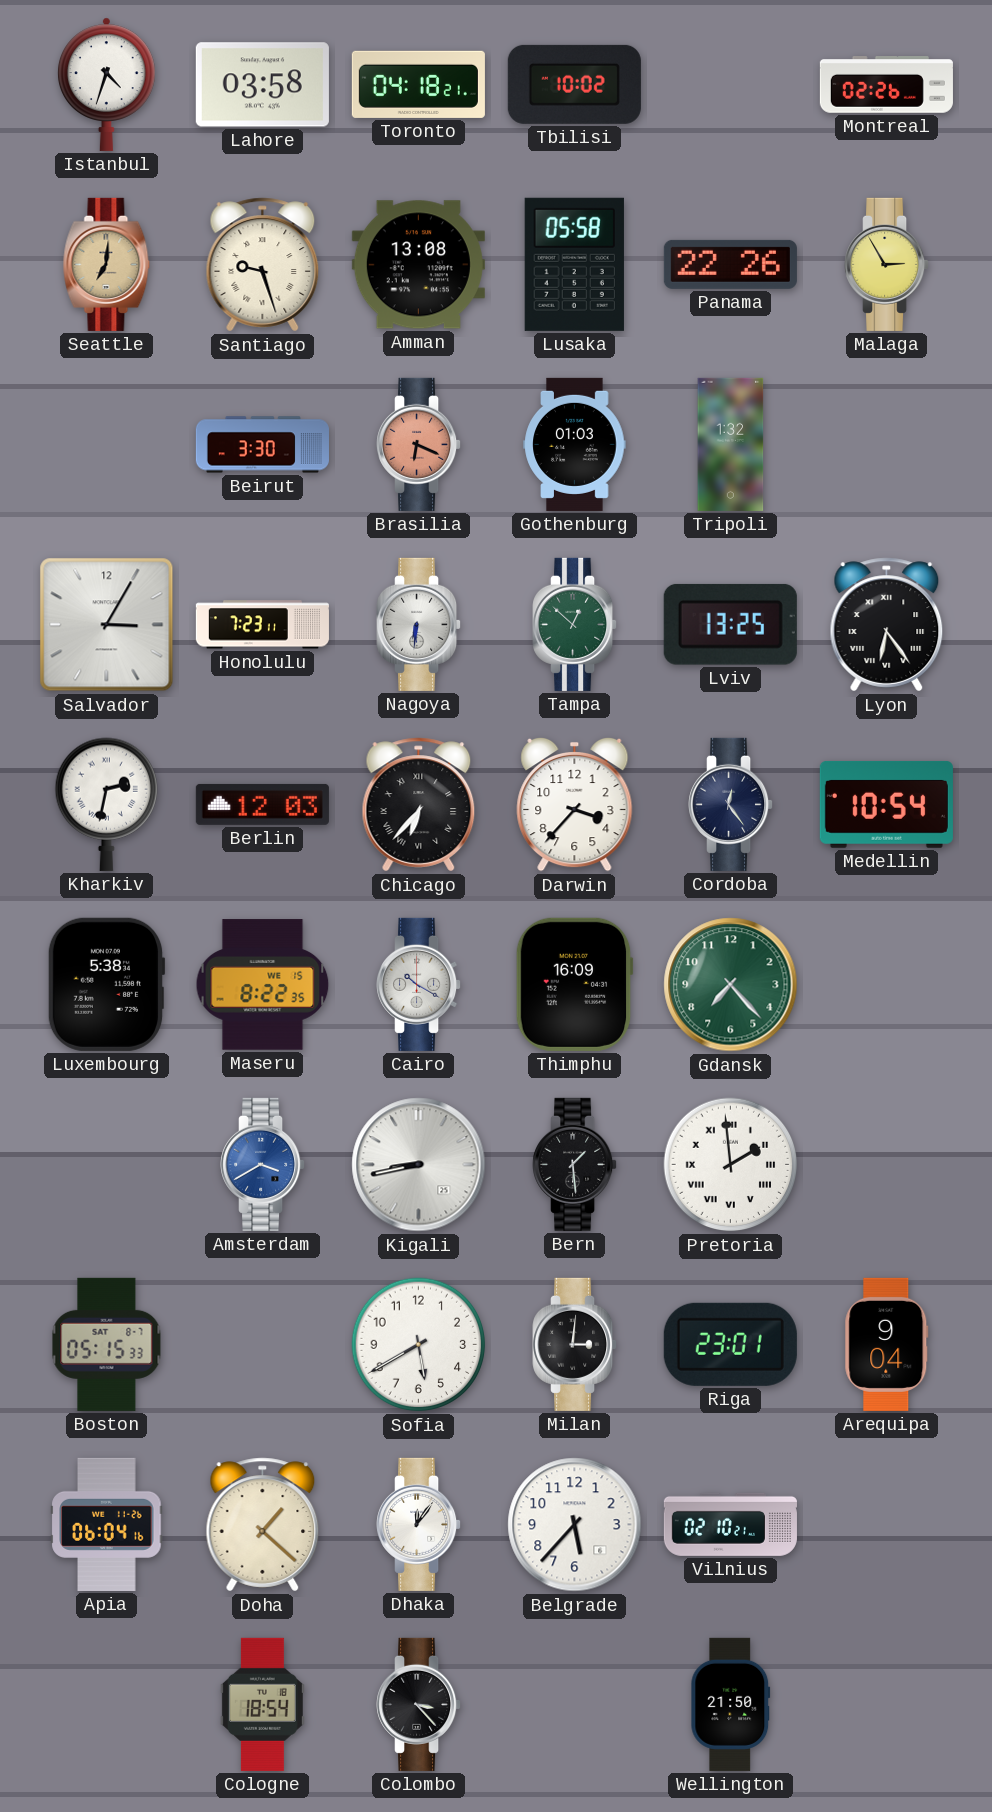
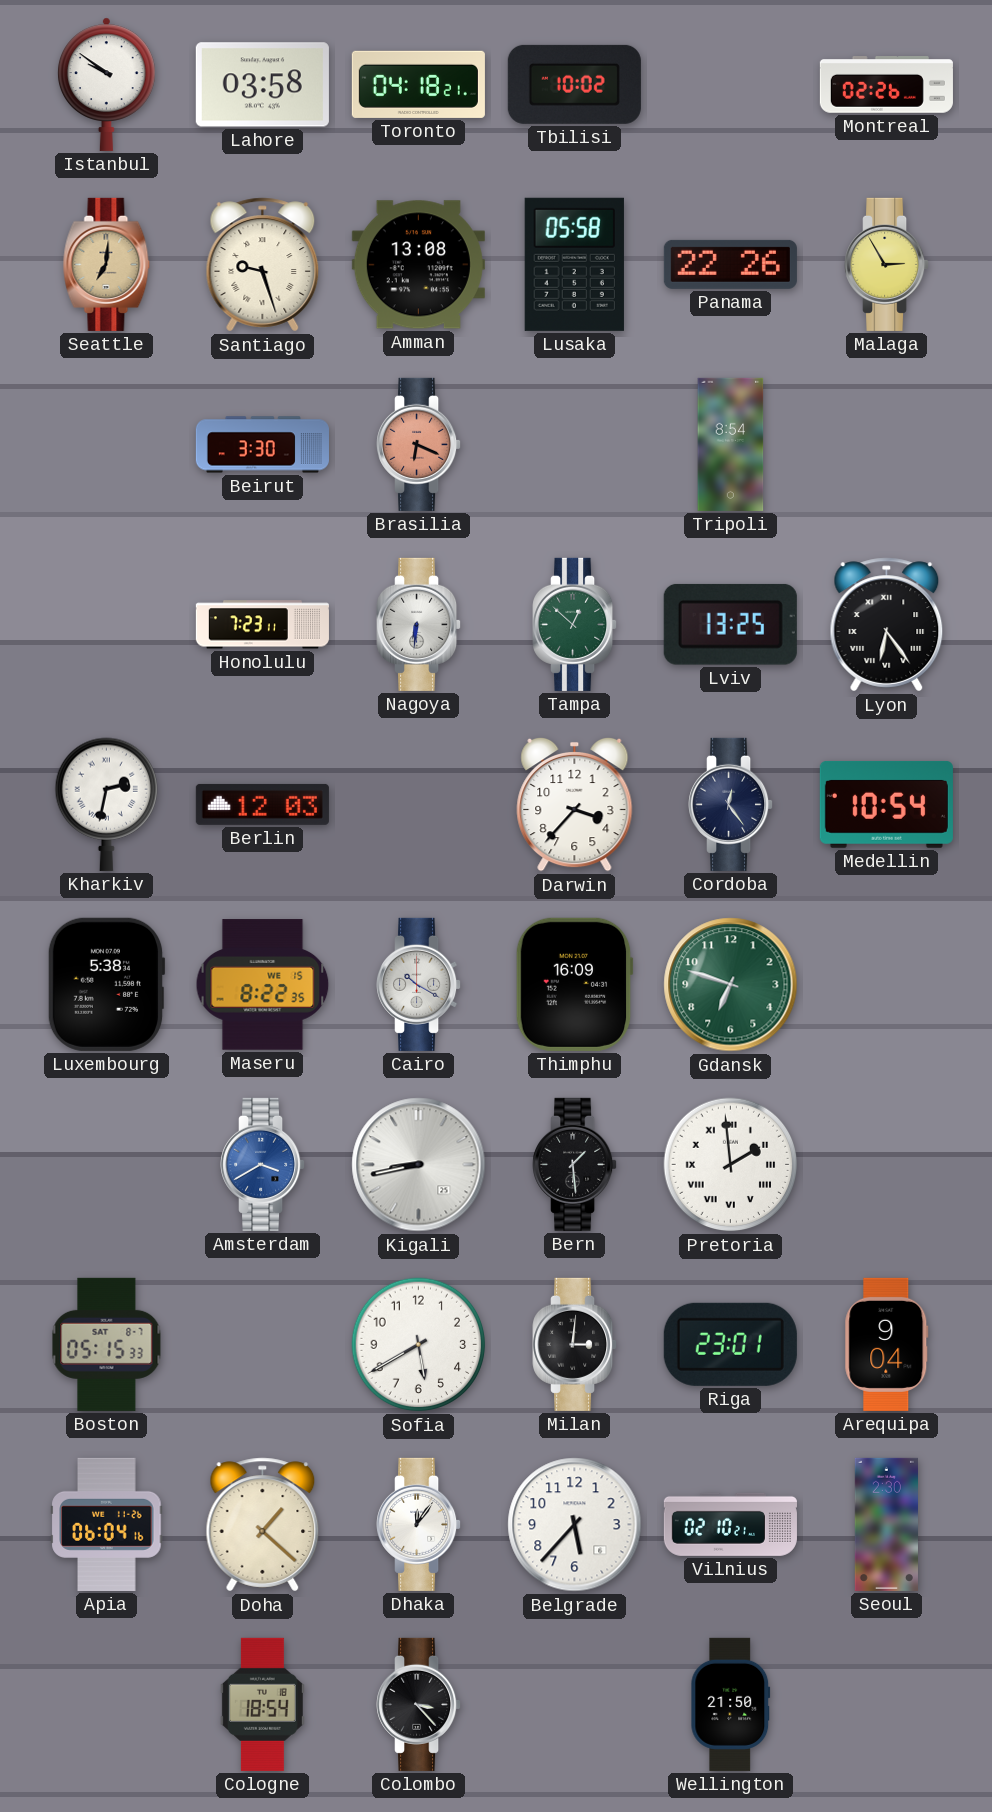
Istanbul: 4:33 -> 9:51
Gothenburg: 01:03 -> none
Tripoli: 1:32 -> 8:54
Salvador: 3:05 -> none
Chicago: 6:37 -> none
Gdansk: 7:23 -> 6:48
Seoul: none -> 2:30
